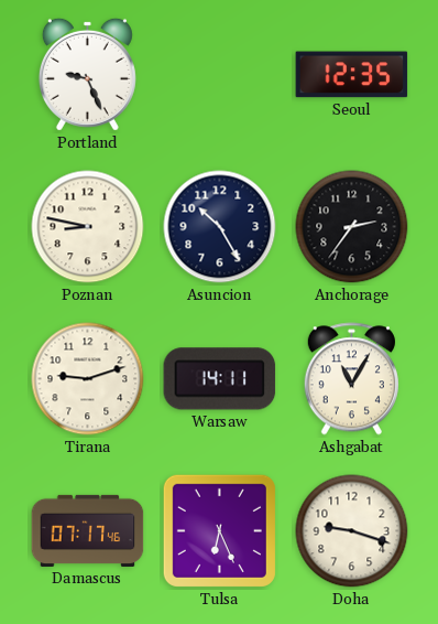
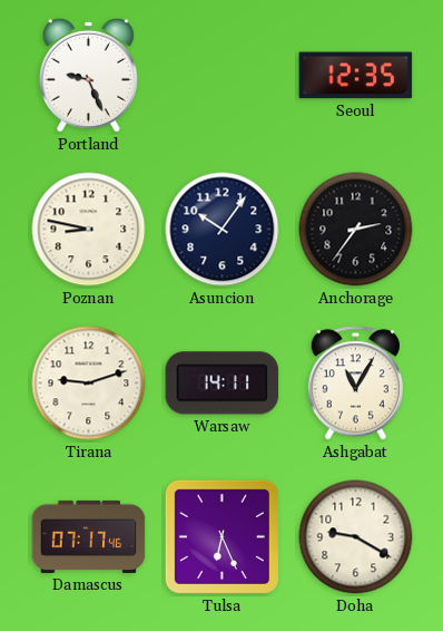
Asuncion: 10:25 -> 10:06
Doha: 9:18 -> 9:20
